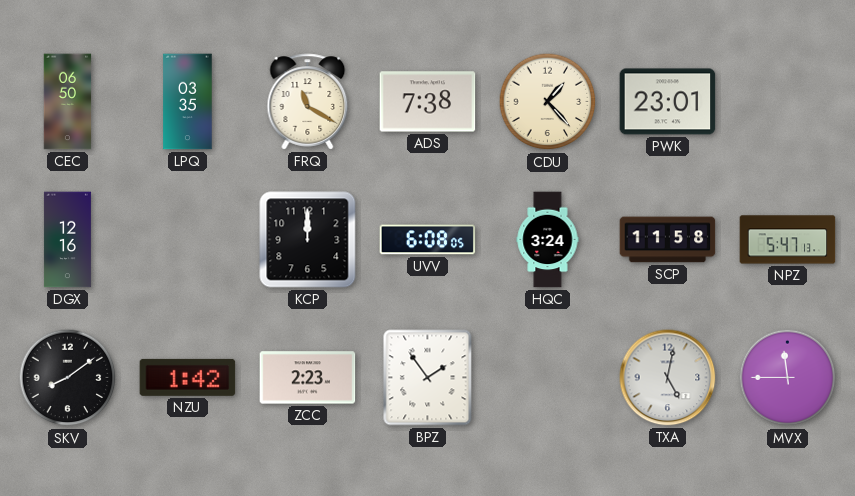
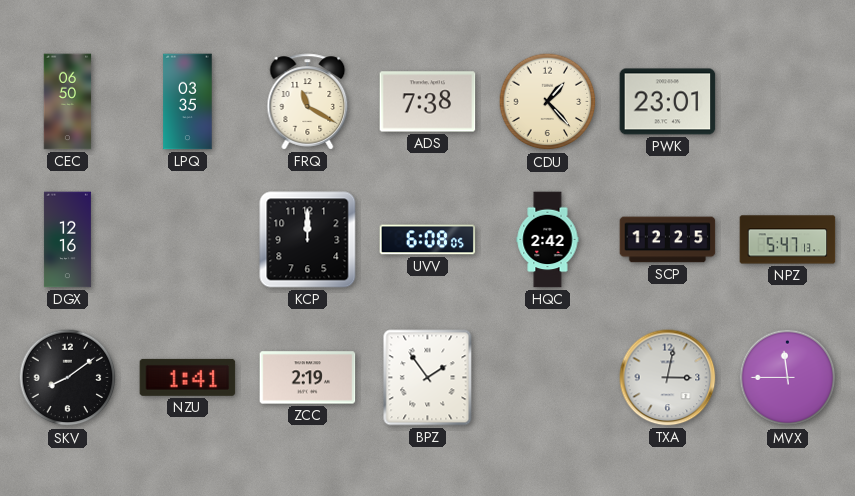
HQC: 3:24 -> 2:42
SCP: 11:58 -> 12:25
NZU: 1:42 -> 1:41
ZCC: 2:23 -> 2:19
TXA: 5:02 -> 3:02
